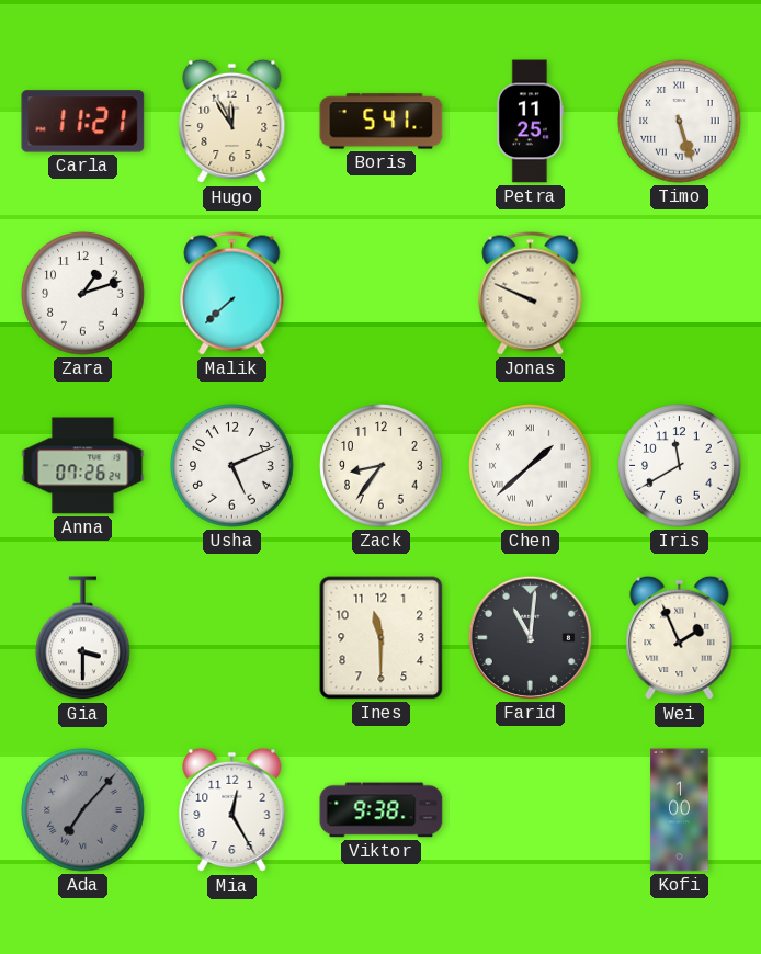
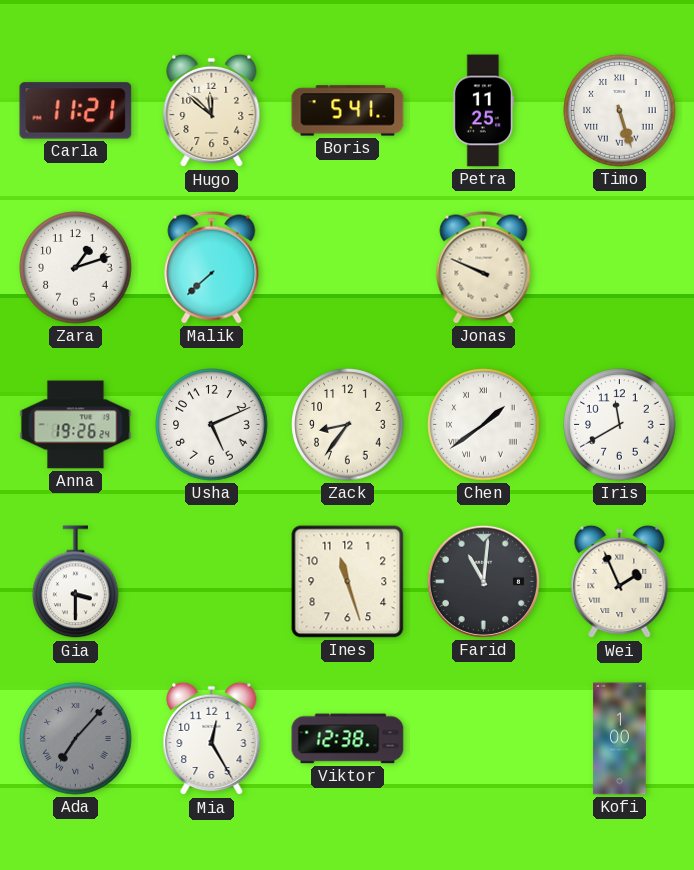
Hugo: 11:55 -> 11:52
Anna: 07:26 -> 19:26
Chen: 1:38 -> 1:39
Ines: 11:30 -> 11:27
Viktor: 9:38 -> 12:38
